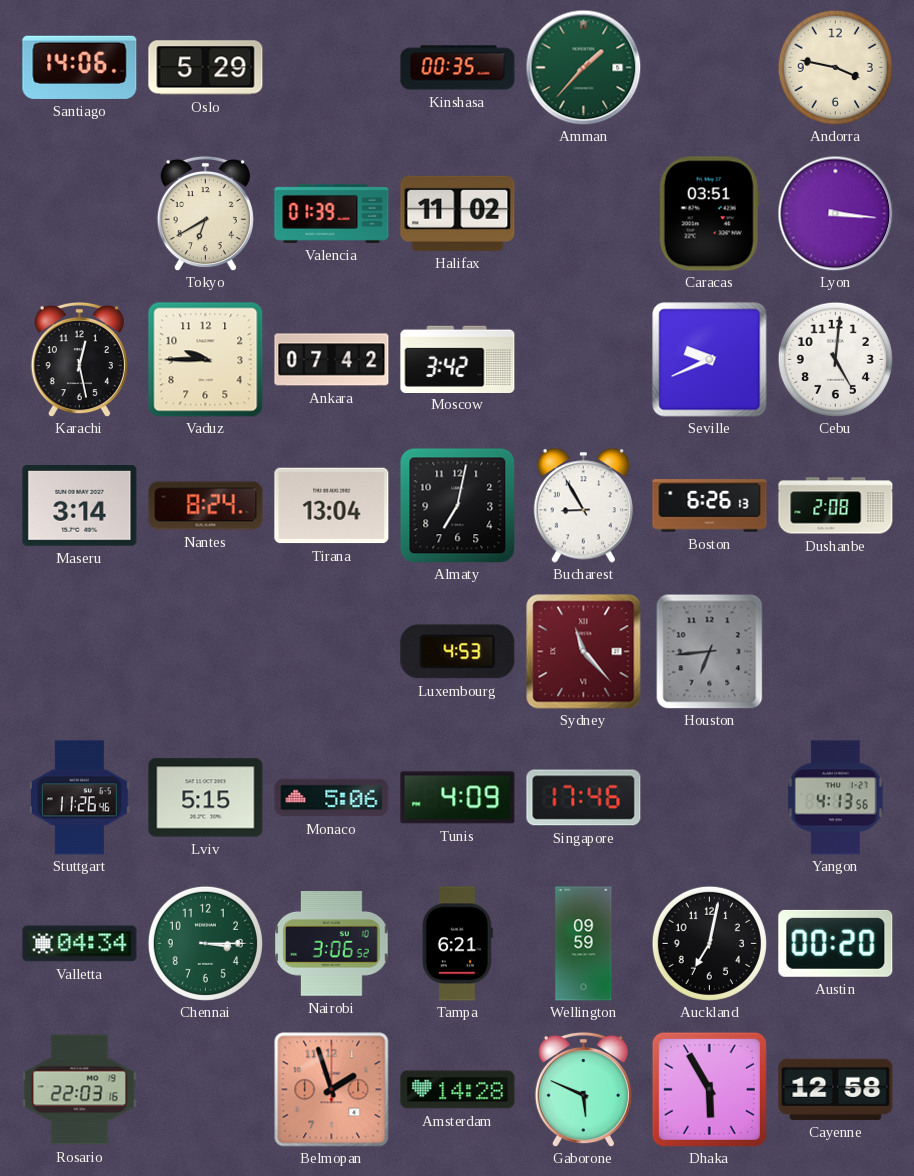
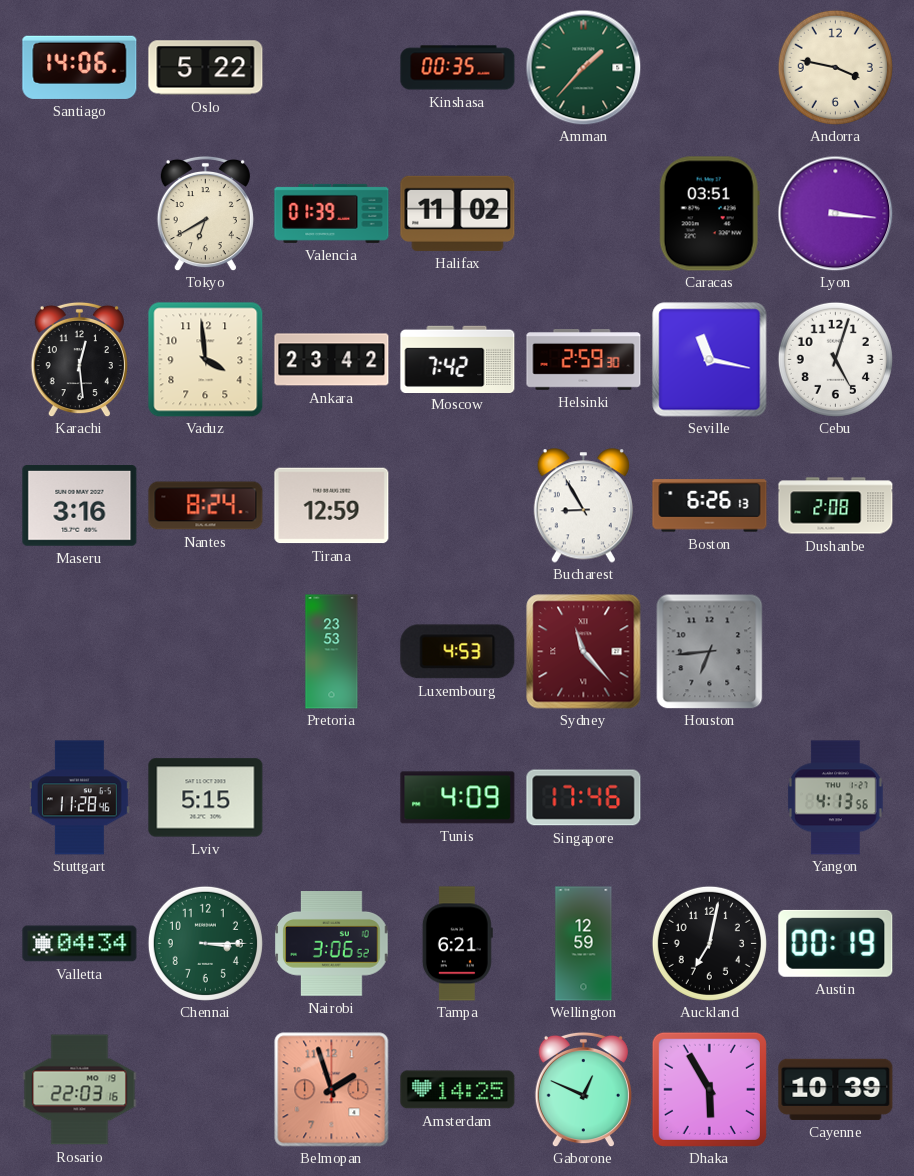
Oslo: 5:29 -> 5:22
Karachi: 12:28 -> 12:29
Vaduz: 9:45 -> 3:59
Ankara: 07:42 -> 23:42
Moscow: 3:42 -> 7:42
Helsinki: none -> 2:59
Seville: 9:41 -> 11:17
Cebu: 5:01 -> 5:03
Maseru: 3:14 -> 3:16
Tirana: 13:04 -> 12:59
Almaty: 7:02 -> none
Pretoria: none -> 23:53
Stuttgart: 11:26 -> 11:28
Monaco: 5:06 -> none
Wellington: 09:59 -> 12:59
Austin: 00:20 -> 00:19
Amsterdam: 14:28 -> 14:25
Gaborone: 5:49 -> 12:49
Cayenne: 12:58 -> 10:39
